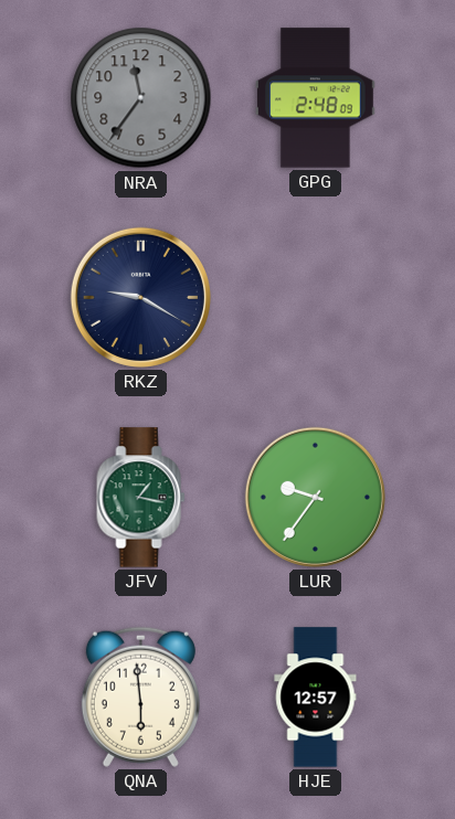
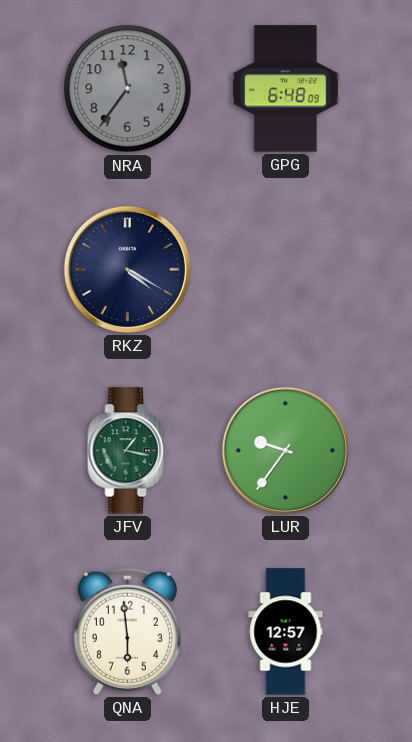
GPG: 2:48 -> 6:48
RKZ: 9:20 -> 4:20
